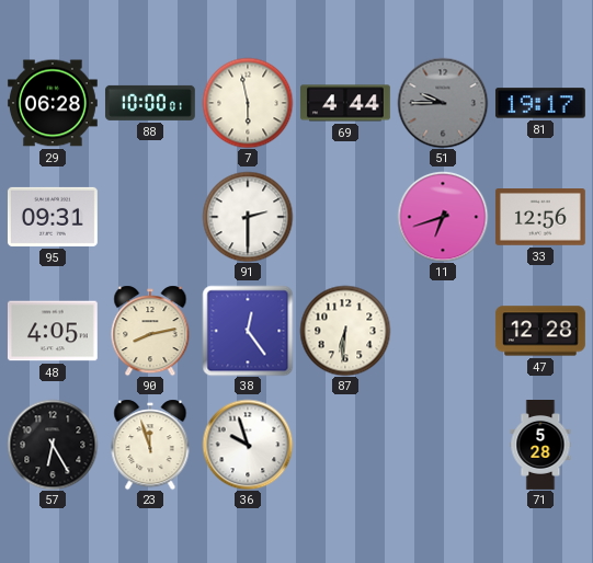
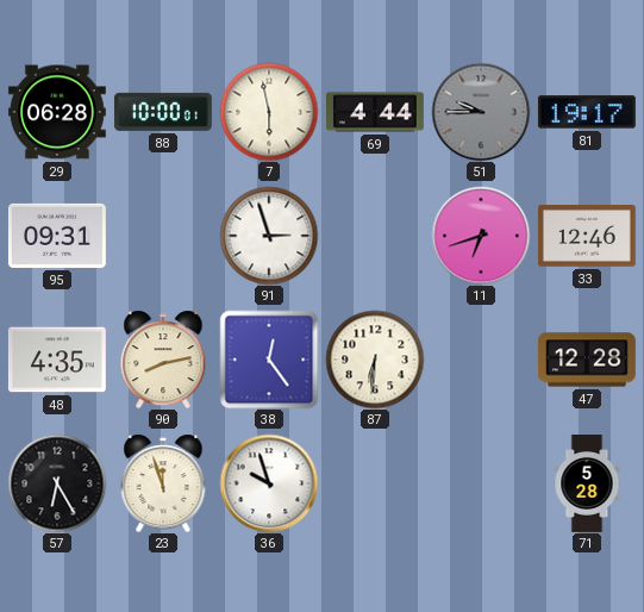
91: 2:30 -> 2:57
33: 12:56 -> 12:46
48: 4:05 -> 4:35
